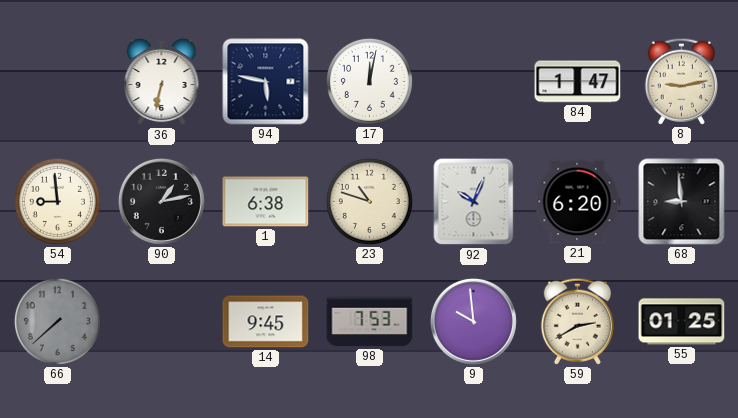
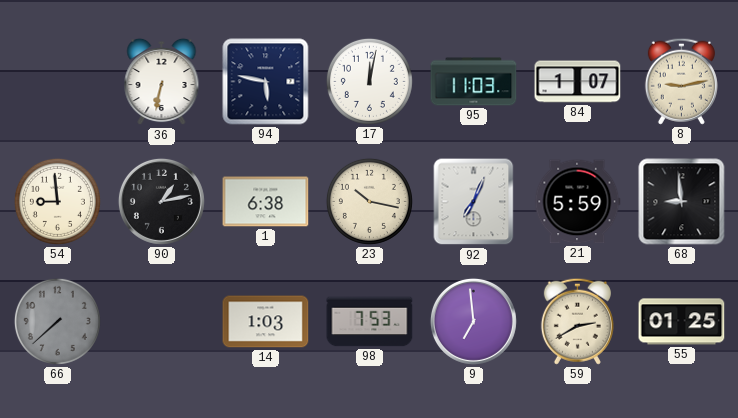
95: none -> 11:03
84: 1:47 -> 1:07
23: 10:48 -> 10:17
92: 10:04 -> 7:04
21: 6:20 -> 5:59
14: 9:45 -> 1:03
9: 9:59 -> 6:59
